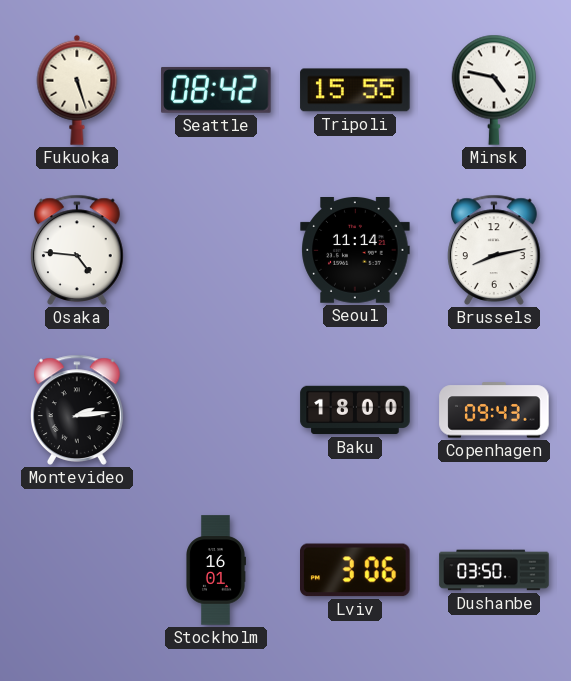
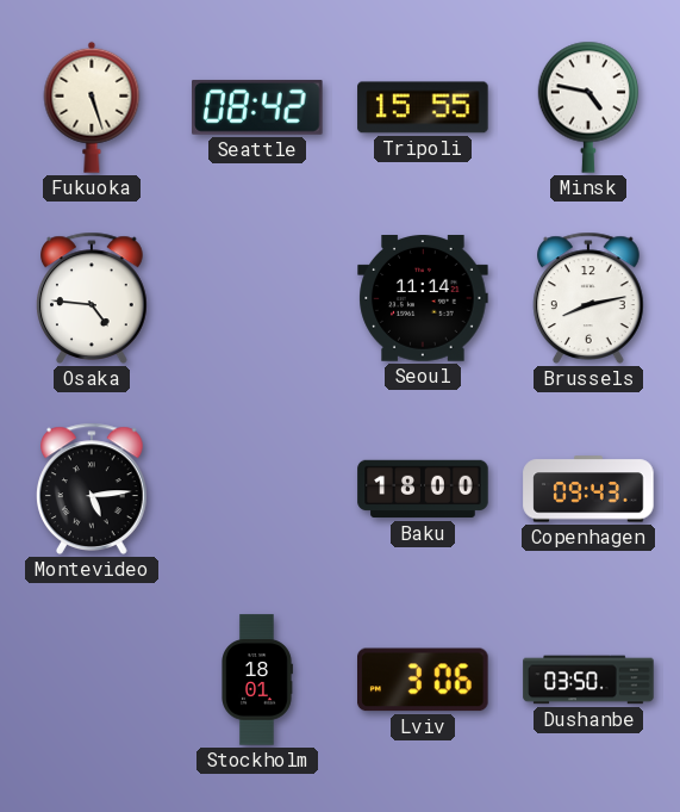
Montevideo: 2:14 -> 5:14
Stockholm: 16:01 -> 18:01
